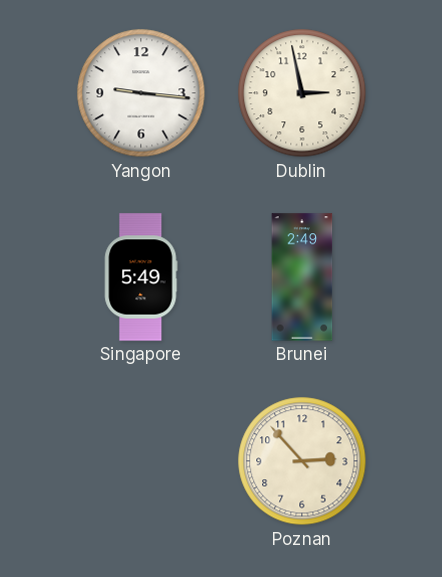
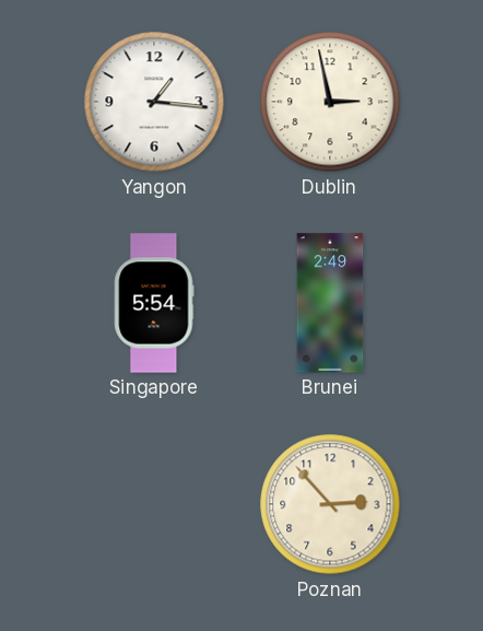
Yangon: 9:16 -> 1:16
Singapore: 5:49 -> 5:54
